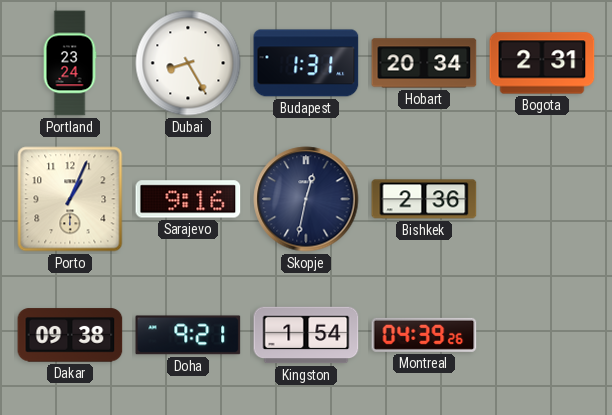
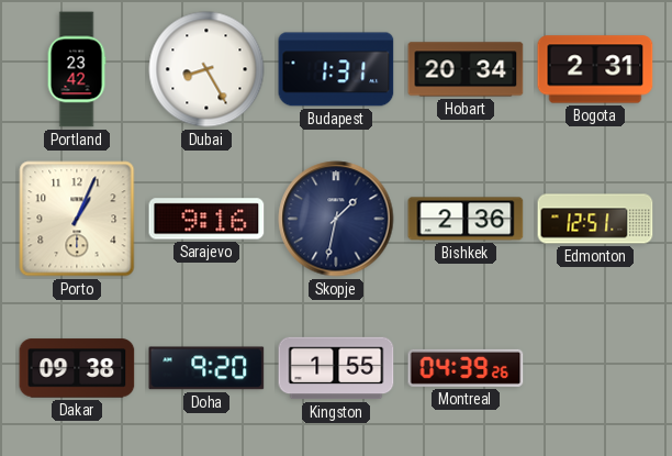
Portland: 23:24 -> 23:42
Skopje: 12:32 -> 1:32
Edmonton: none -> 12:51
Doha: 9:21 -> 9:20
Kingston: 1:54 -> 1:55
